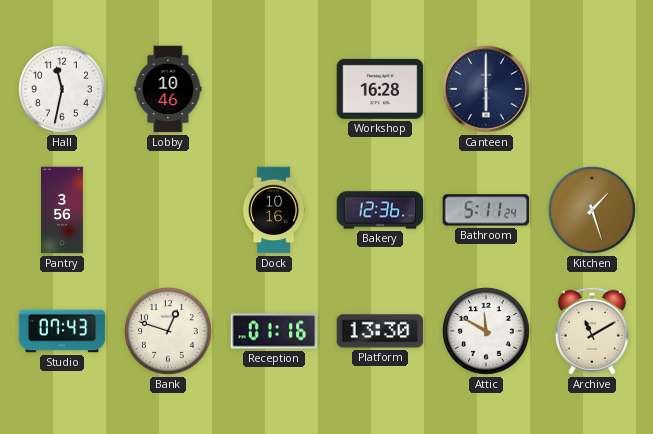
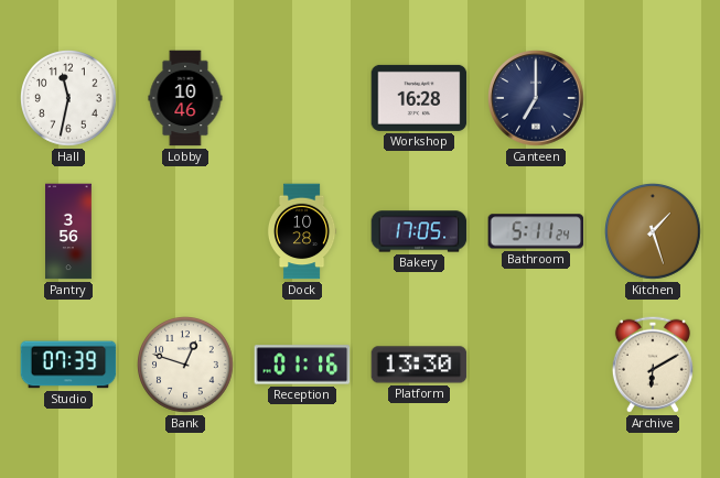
Canteen: 6:00 -> 7:00
Dock: 10:16 -> 10:28
Bakery: 12:36 -> 17:05
Studio: 07:43 -> 07:39
Attic: 11:50 -> none
Archive: 11:10 -> 6:10
